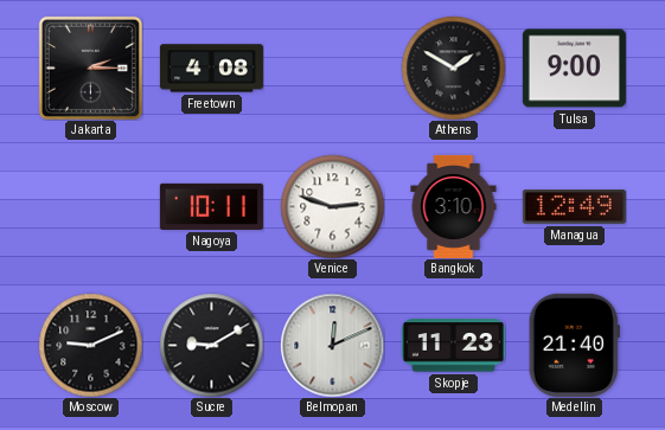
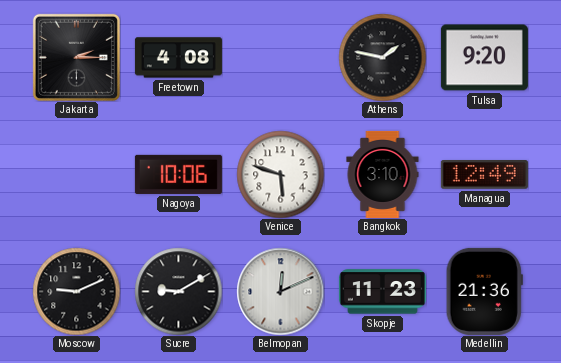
Athens: 1:50 -> 1:47
Tulsa: 9:00 -> 9:20
Nagoya: 10:11 -> 10:06
Venice: 2:48 -> 5:48
Medellin: 21:40 -> 21:36
